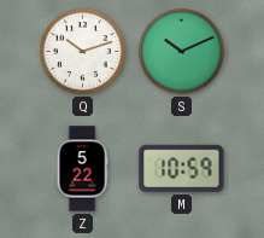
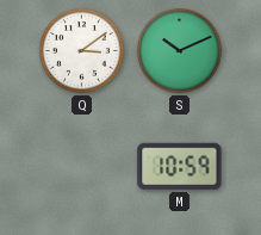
Q: 10:12 -> 3:09
Z: 5:22 -> none
